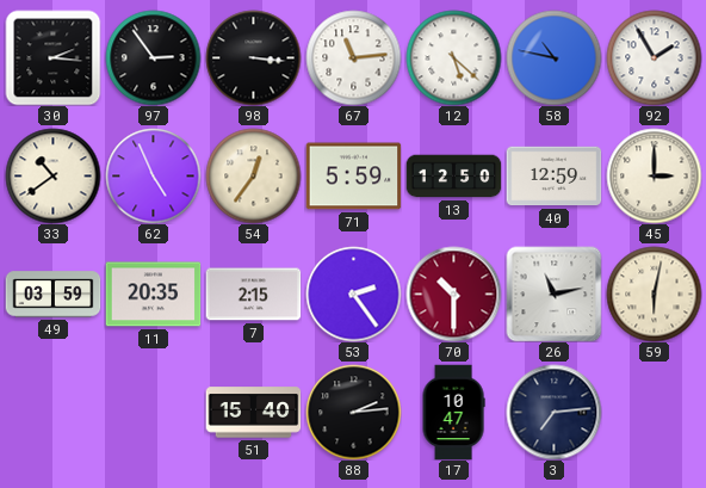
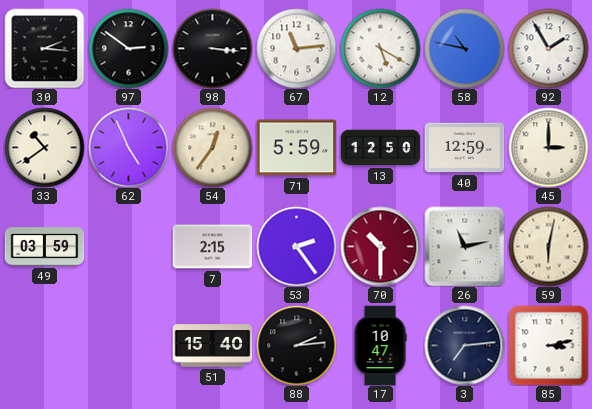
97: 2:54 -> 2:51
12: 5:22 -> 5:20
11: 20:35 -> none
85: none -> 3:13
